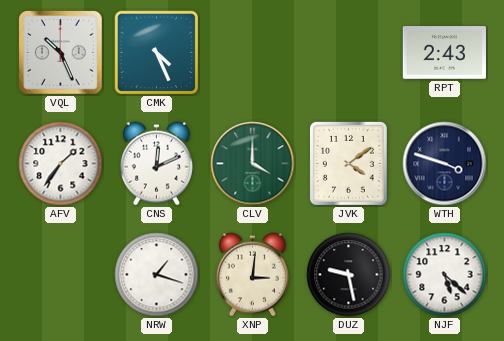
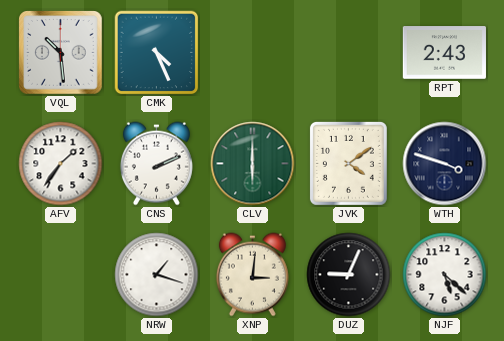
VQL: 10:26 -> 10:29
CNS: 12:11 -> 2:11
CLV: 4:00 -> 6:00
DUZ: 9:28 -> 9:04
